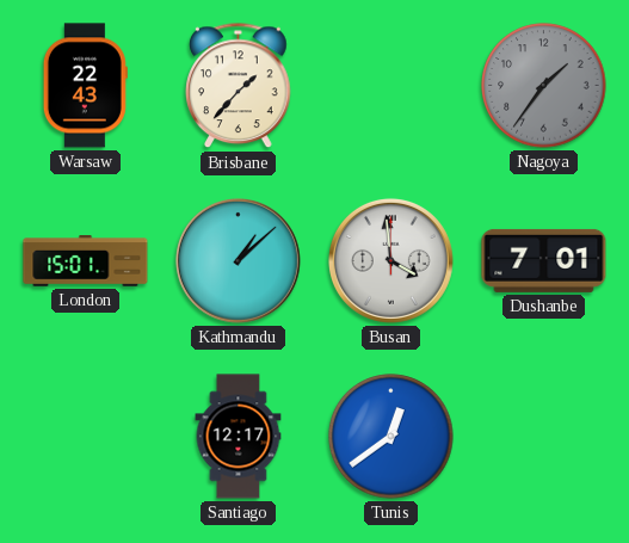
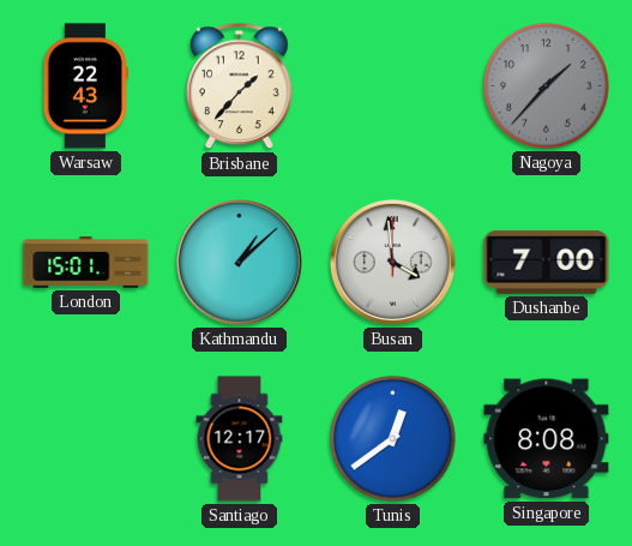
Nagoya: 1:36 -> 1:37
Dushanbe: 7:01 -> 7:00
Singapore: none -> 8:08
